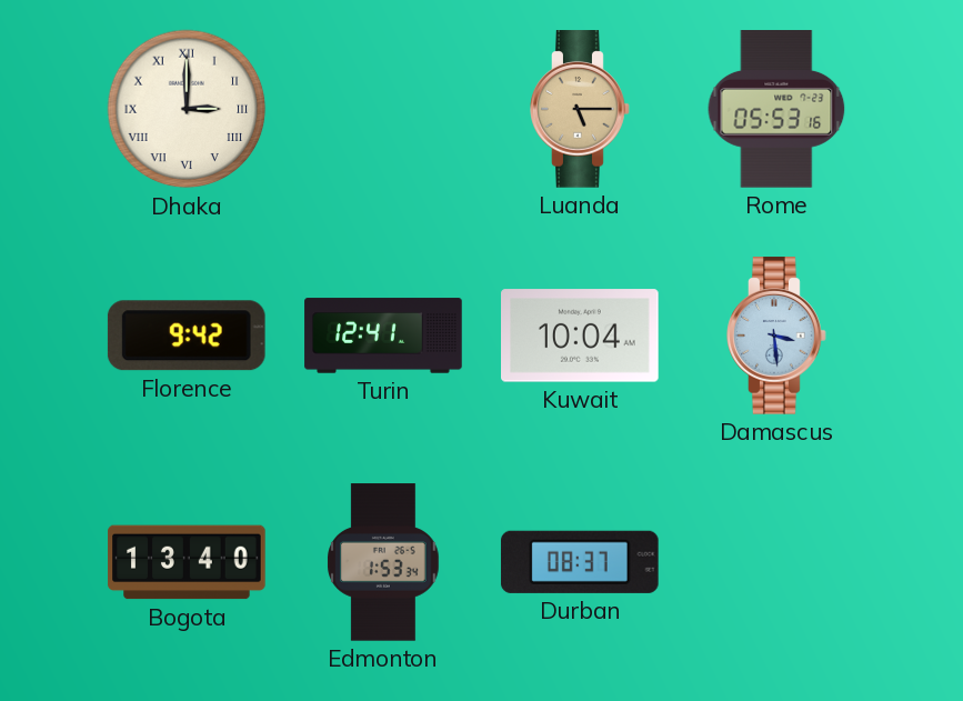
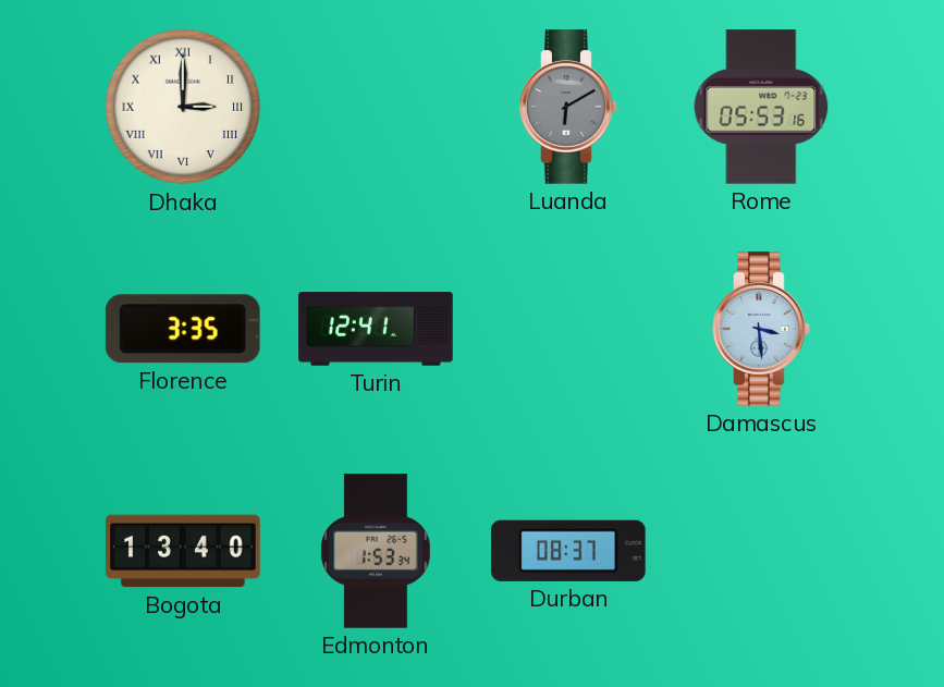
Luanda: 5:15 -> 6:10
Luanda dial: champagne -> grey
Florence: 9:42 -> 3:35
Kuwait: 10:04 -> none
